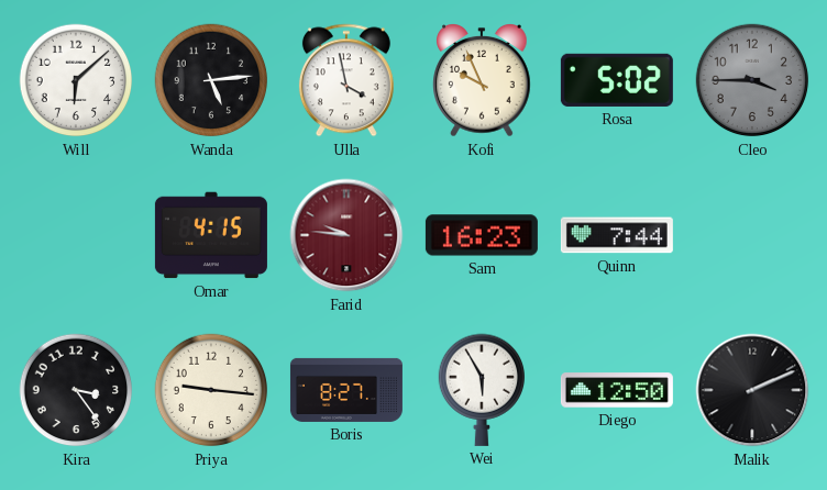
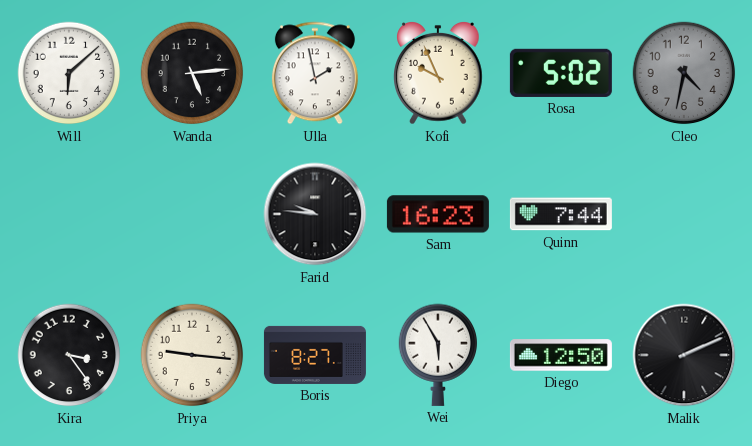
Ulla: 3:58 -> 1:58
Cleo: 3:45 -> 4:32
Omar: 4:15 -> none
Farid dial: burgundy -> black
